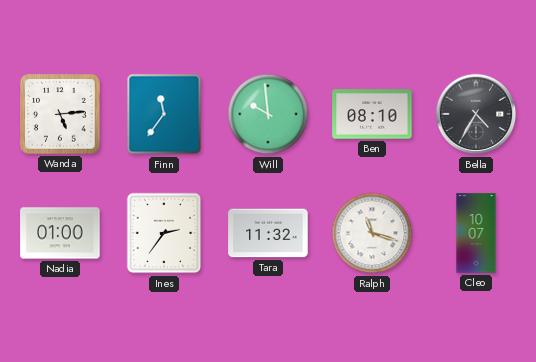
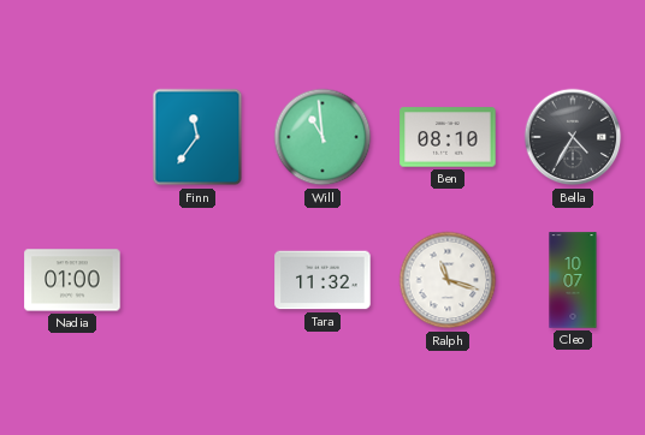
Wanda: 5:14 -> none
Will: 9:59 -> 10:59
Ines: 2:36 -> none
